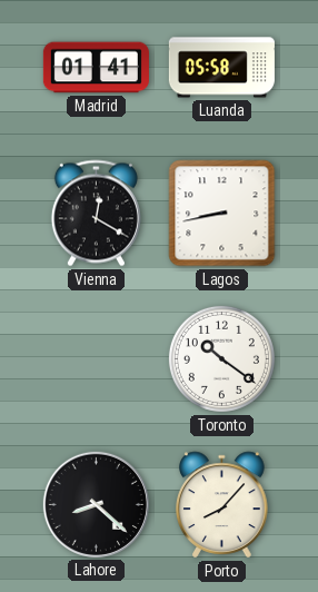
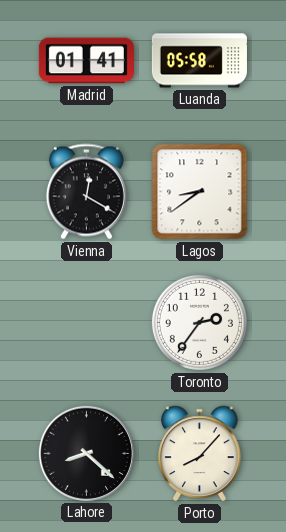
Lagos: 8:43 -> 8:39
Toronto: 10:21 -> 2:36
